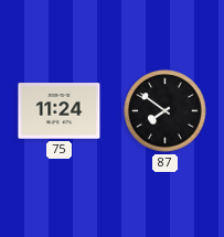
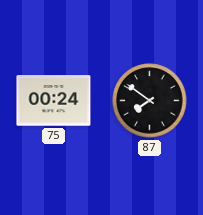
75: 11:24 -> 00:24
